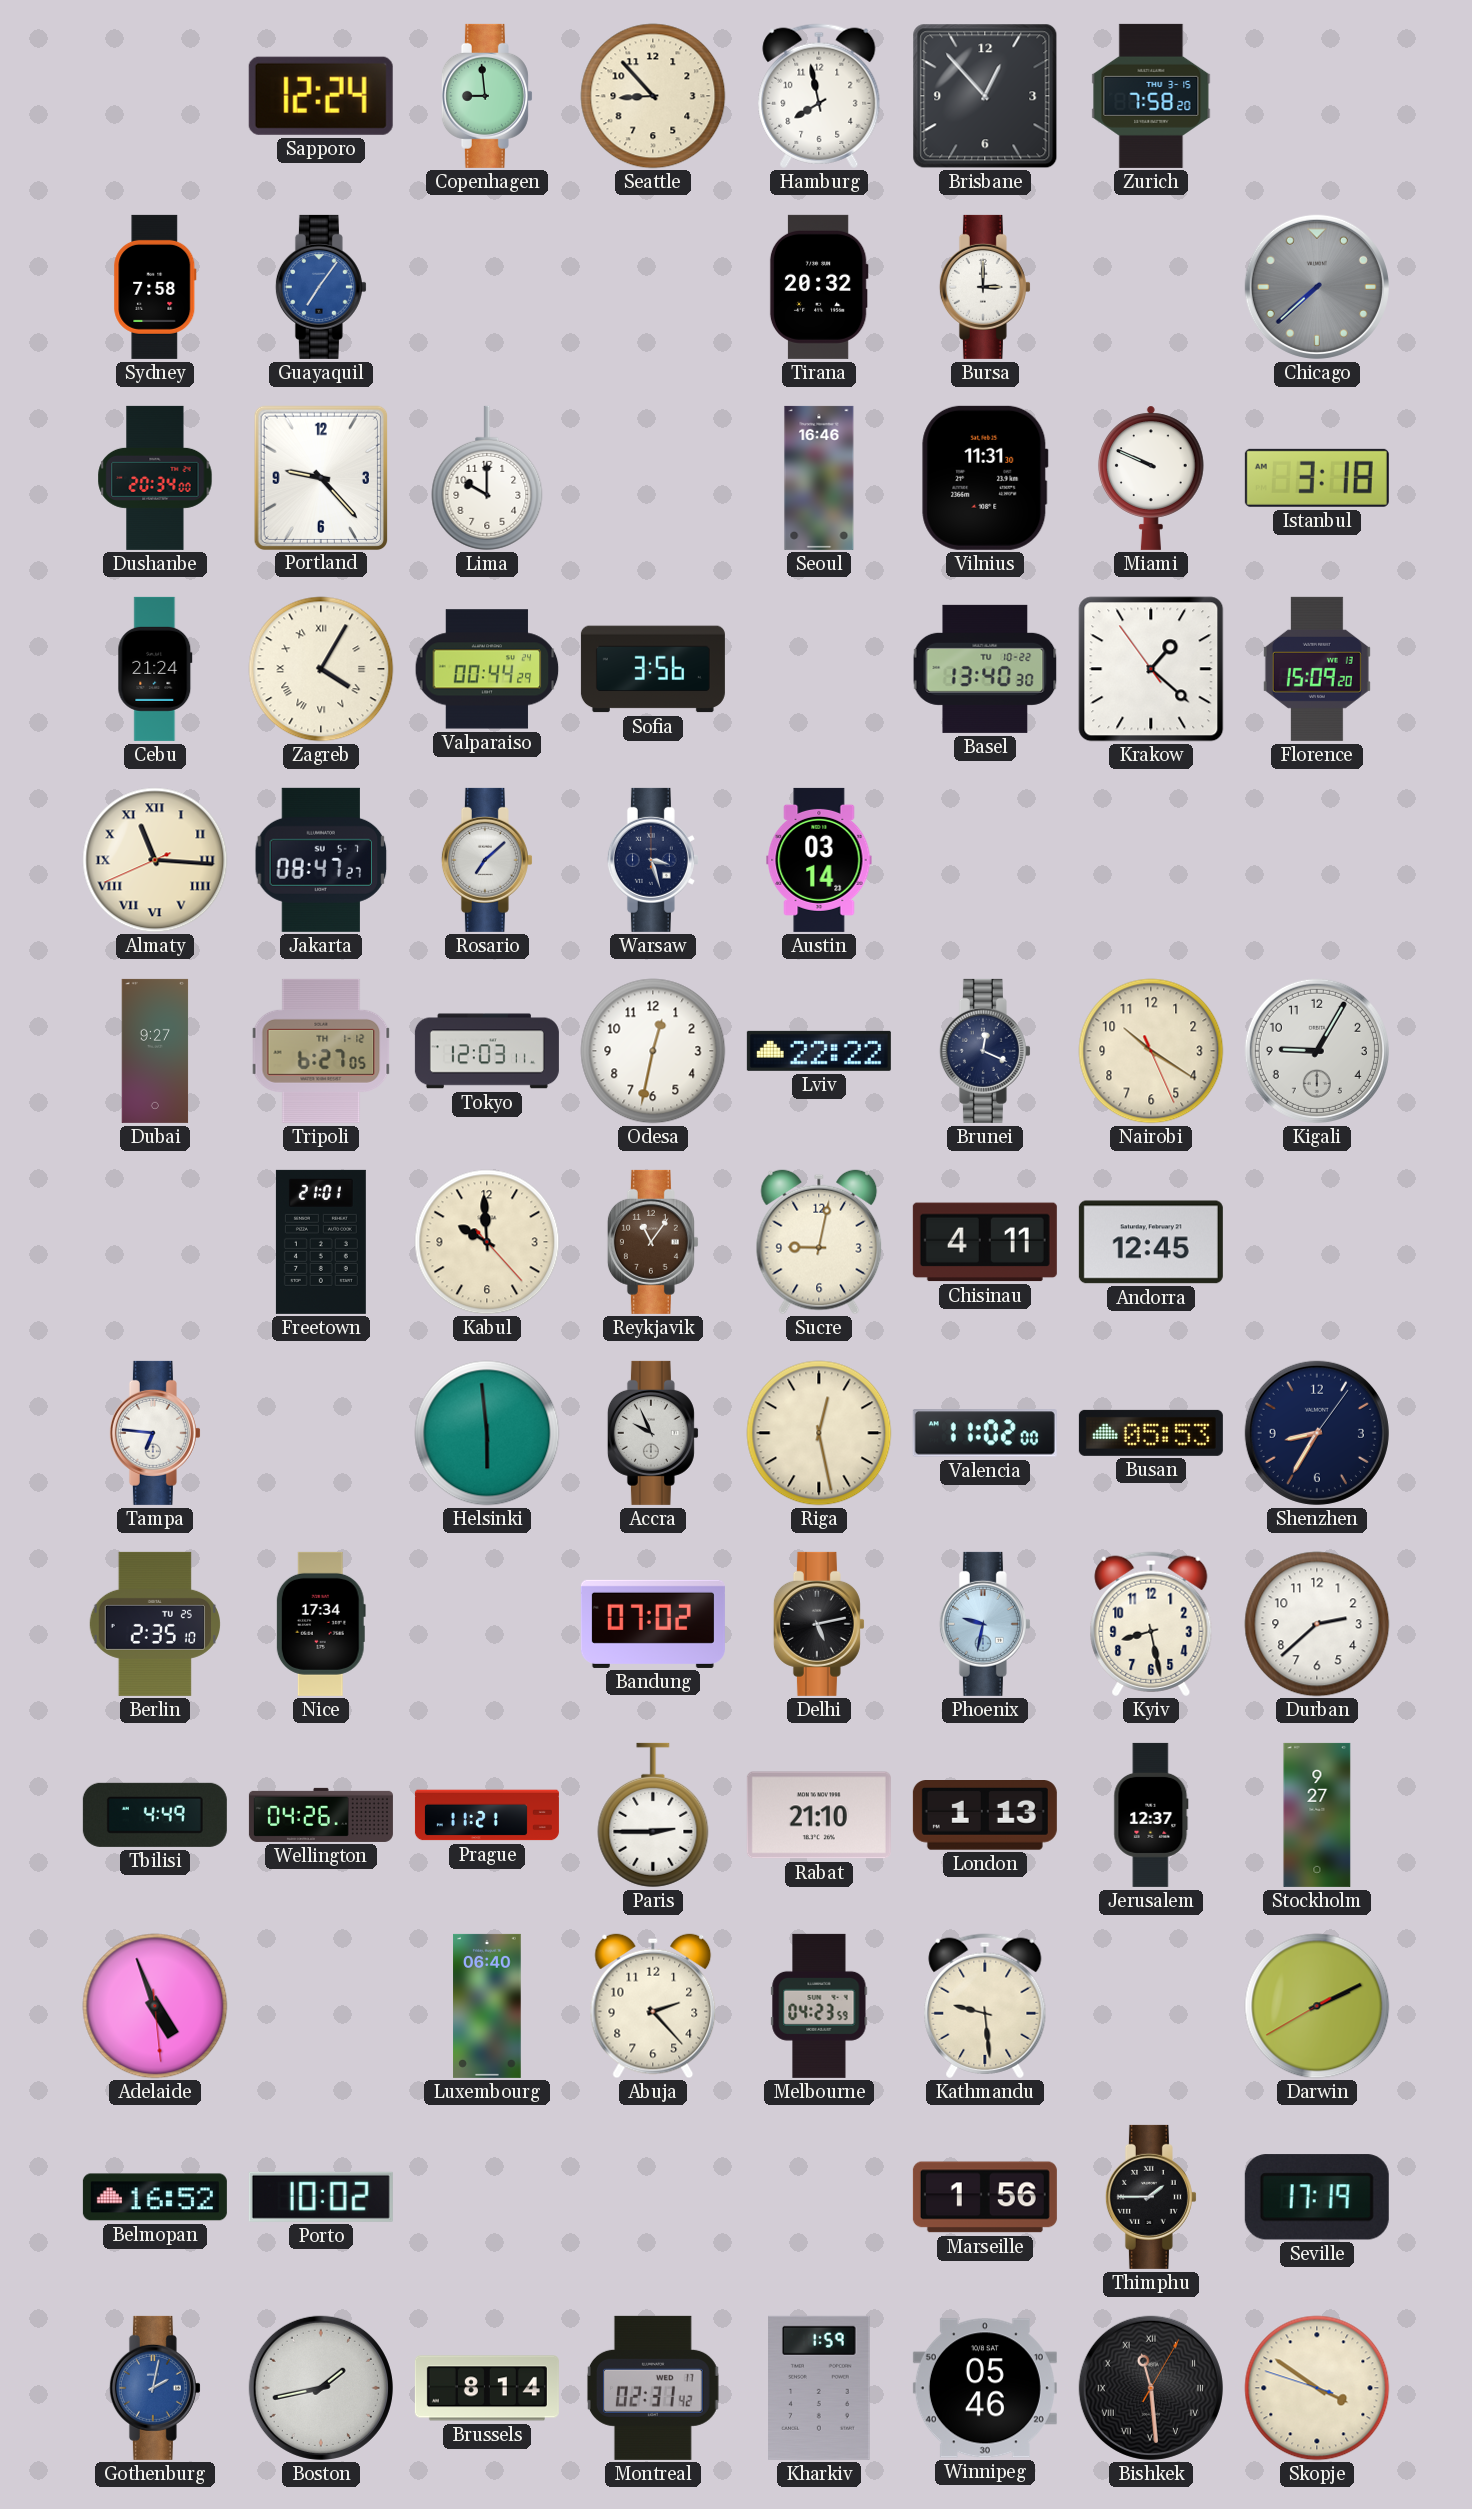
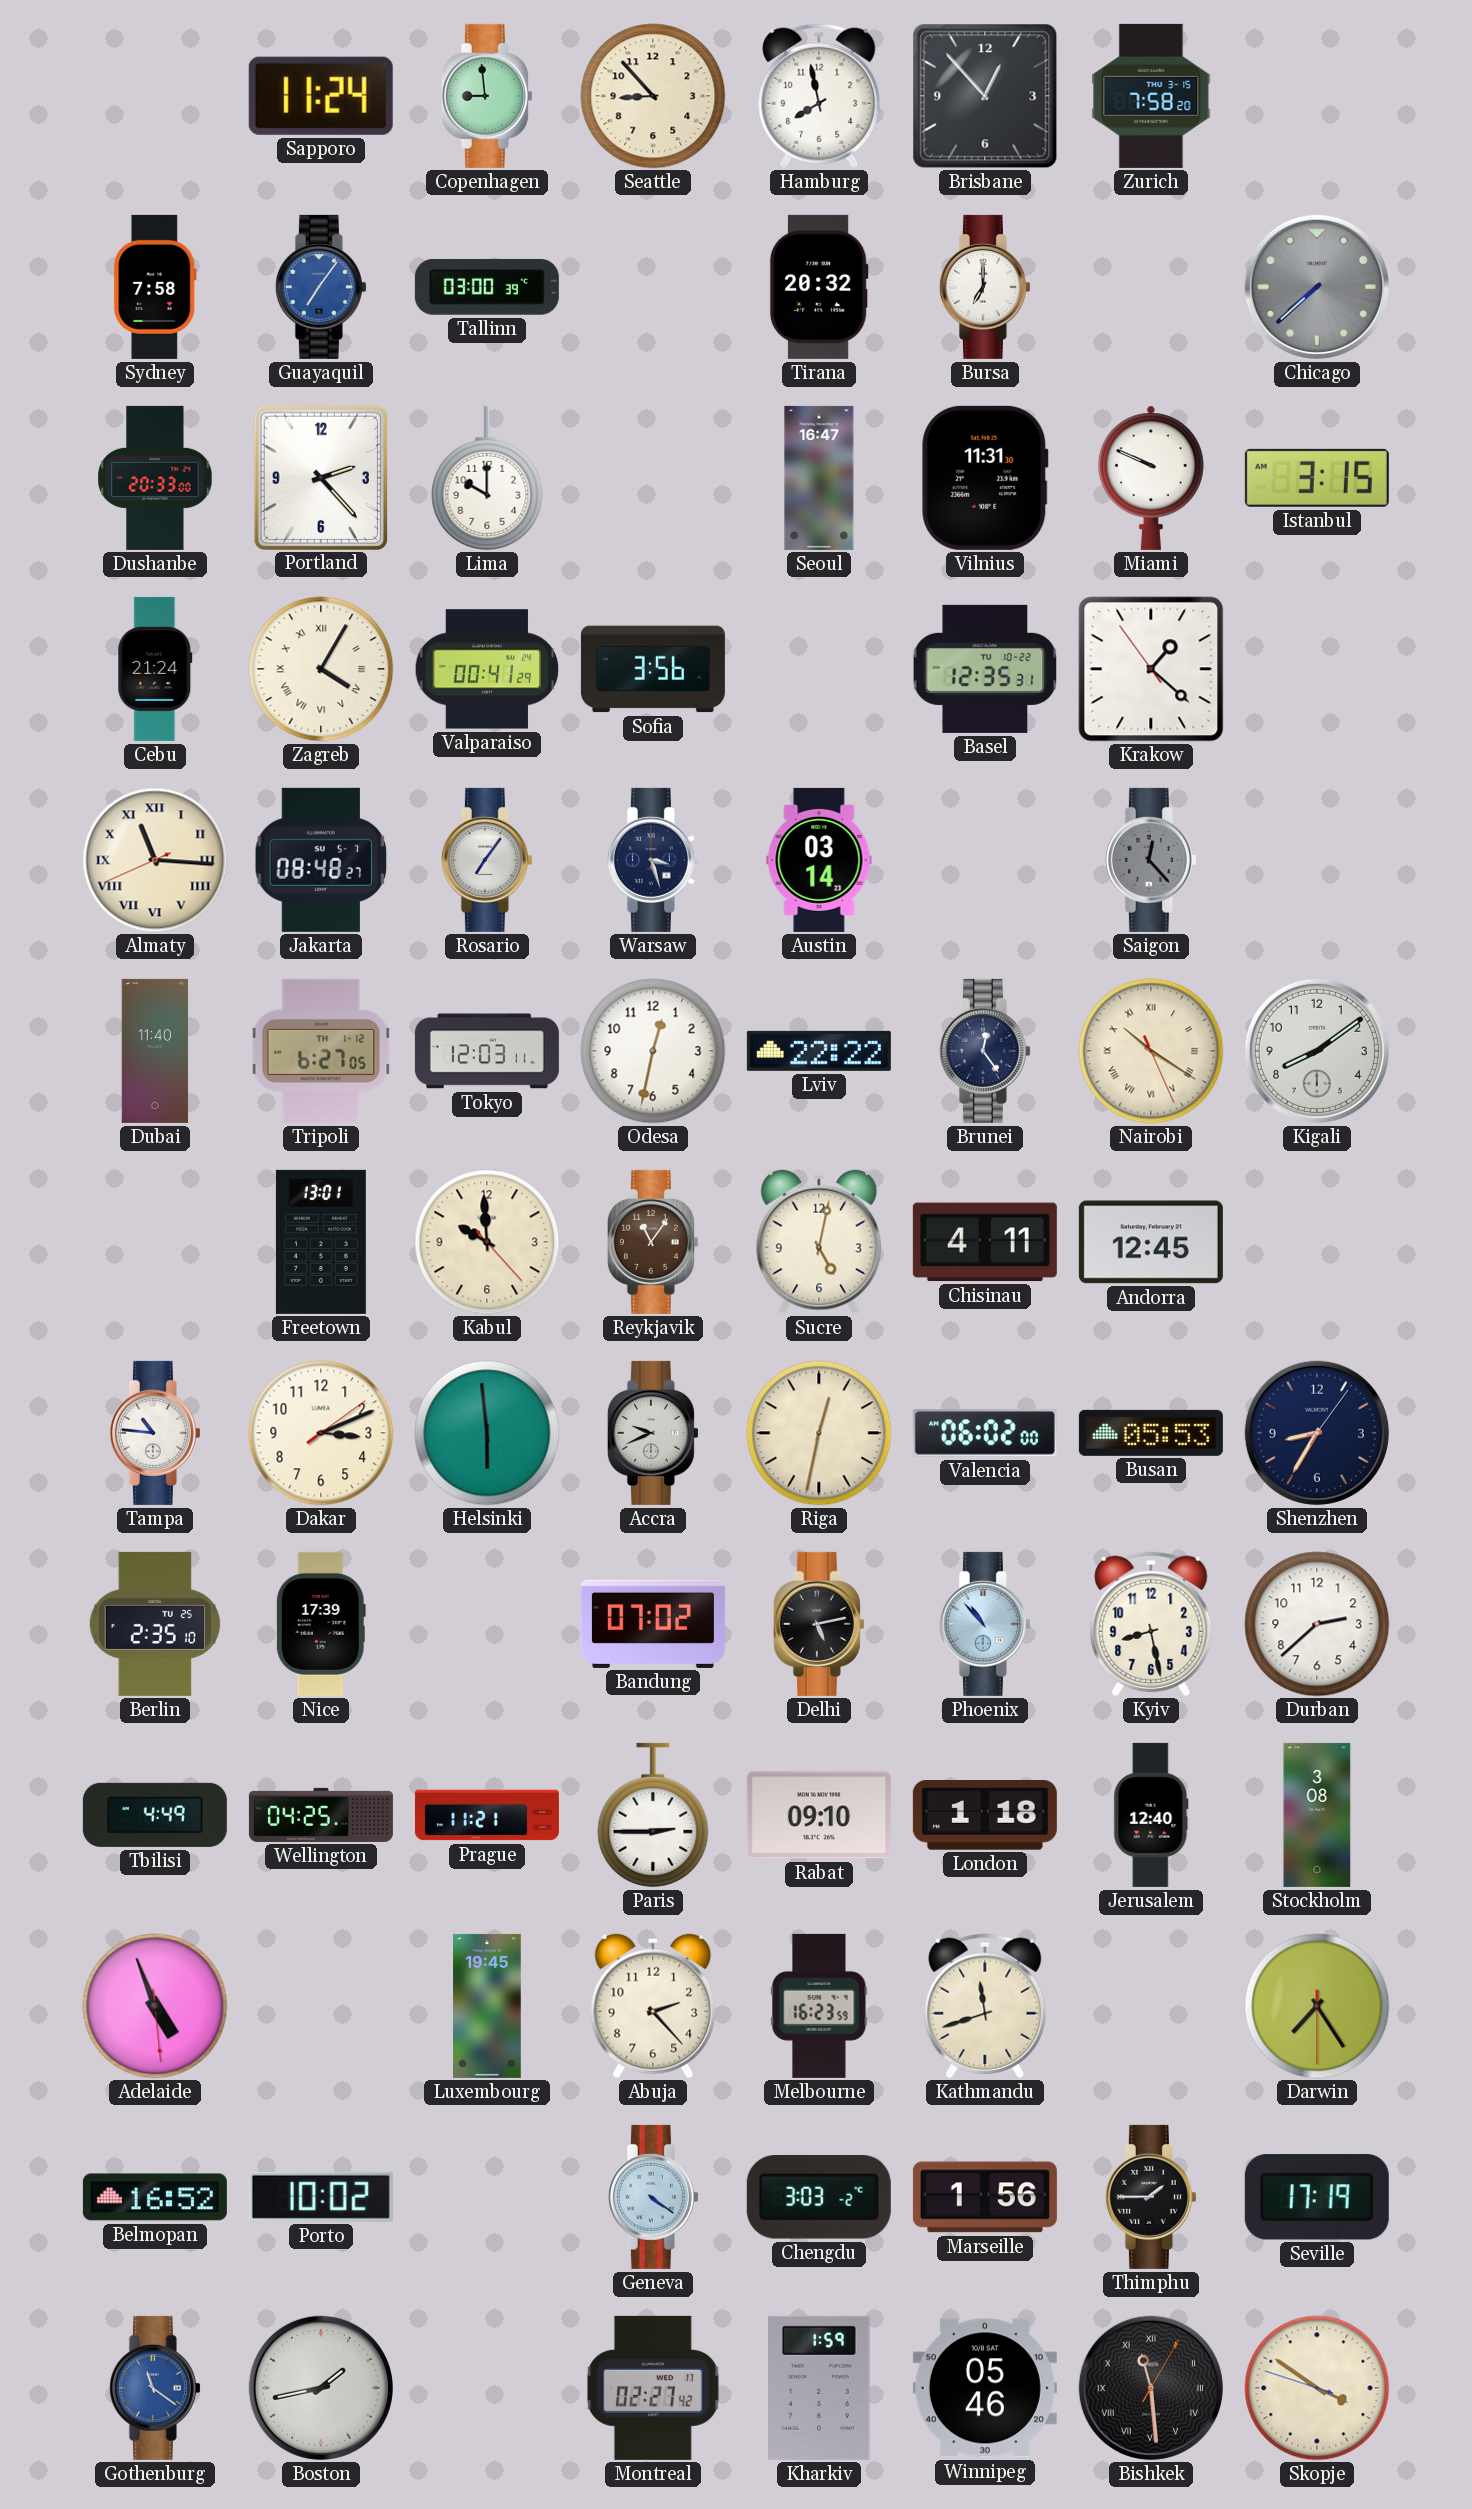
Sapporo: 12:24 -> 11:24
Tallinn: none -> 03:00
Bursa: 3:00 -> 7:00
Dushanbe: 20:34 -> 20:33
Portland: 9:23 -> 2:23
Seoul: 16:46 -> 16:47
Istanbul: 3:18 -> 3:15
Valparaiso: 00:44 -> 00:41
Basel: 13:40 -> 12:35
Florence: 15:09 -> none
Jakarta: 08:47 -> 08:48
Rosario: 7:08 -> 7:06
Saigon: none -> 12:23
Dubai: 9:27 -> 11:40
Brunei: 12:19 -> 12:24
Nairobi numerals: Arabic -> Roman
Kigali: 9:05 -> 8:09
Freetown: 21:01 -> 13:01
Sucre: 9:02 -> 5:02
Tampa: 6:46 -> 10:46
Dakar: none -> 3:11
Accra: 9:56 -> 9:41
Riga: 12:28 -> 12:32
Valencia: 11:02 -> 06:02
Nice: 17:34 -> 17:39
Phoenix: 9:32 -> 10:53
Wellington: 04:26 -> 04:25
Rabat: 21:10 -> 09:10
London: 1:13 -> 1:18
Jerusalem: 12:37 -> 12:40
Stockholm: 9:27 -> 3:08
Luxembourg: 06:40 -> 19:45
Melbourne: 04:23 -> 16:23
Kathmandu: 9:29 -> 11:42
Darwin: 2:10 -> 7:24
Geneva: none -> 4:21
Chengdu: none -> 3:03
Gothenburg: 2:02 -> 11:21
Brussels: 8:14 -> none
Montreal: 02:31 -> 02:27
